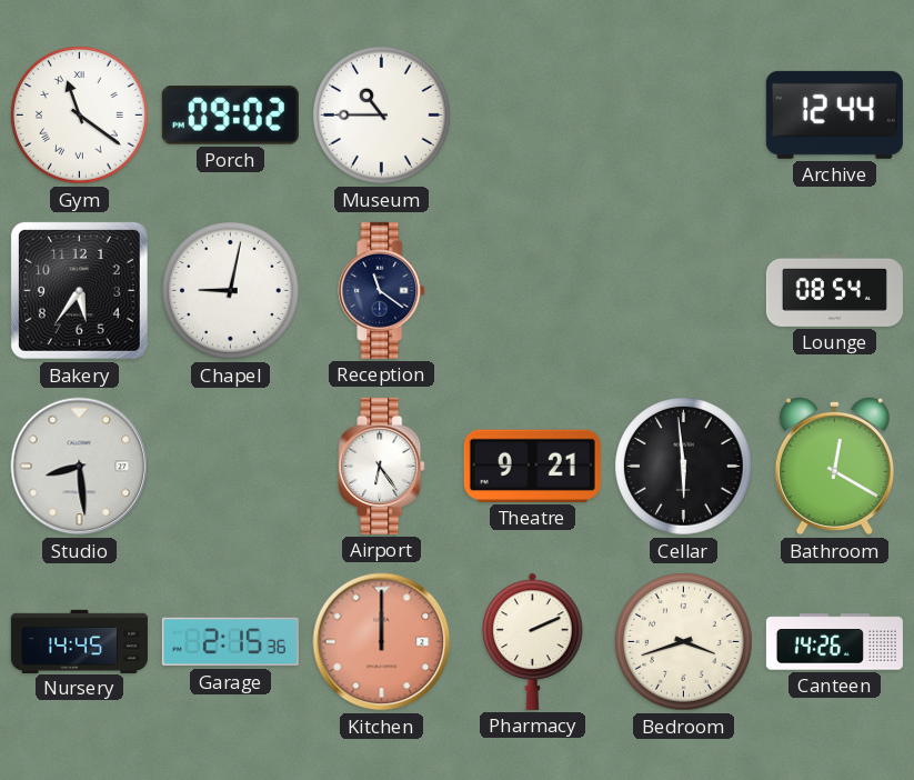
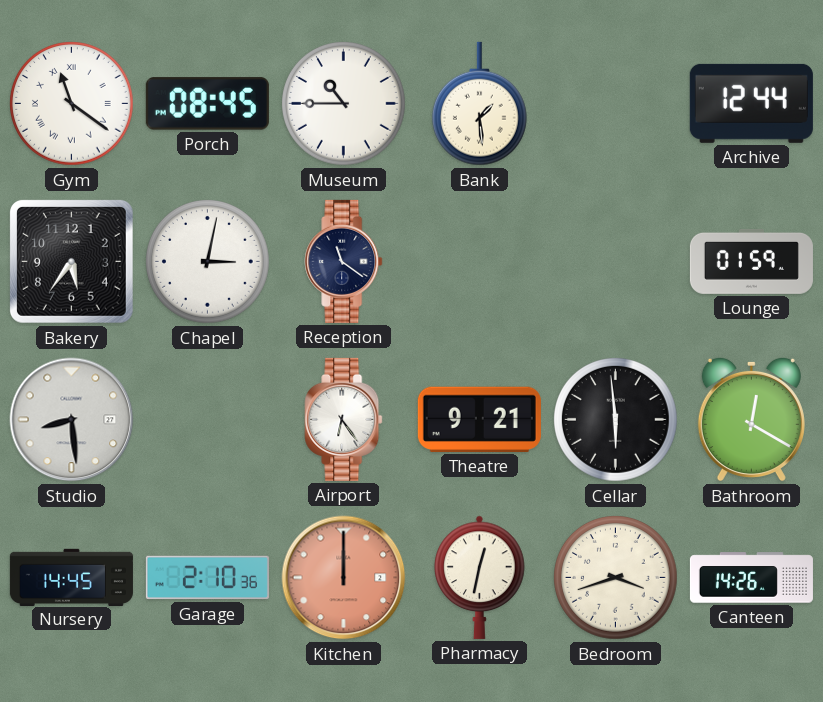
Porch: 09:02 -> 08:45
Bank: none -> 1:29
Chapel: 9:02 -> 3:02
Lounge: 08:54 -> 01:59
Garage: 2:15 -> 2:10
Pharmacy: 2:11 -> 12:32
